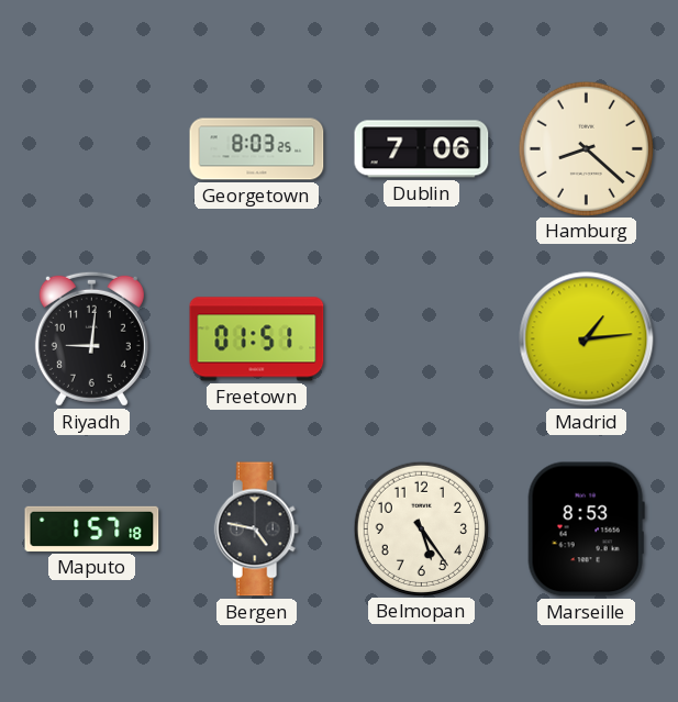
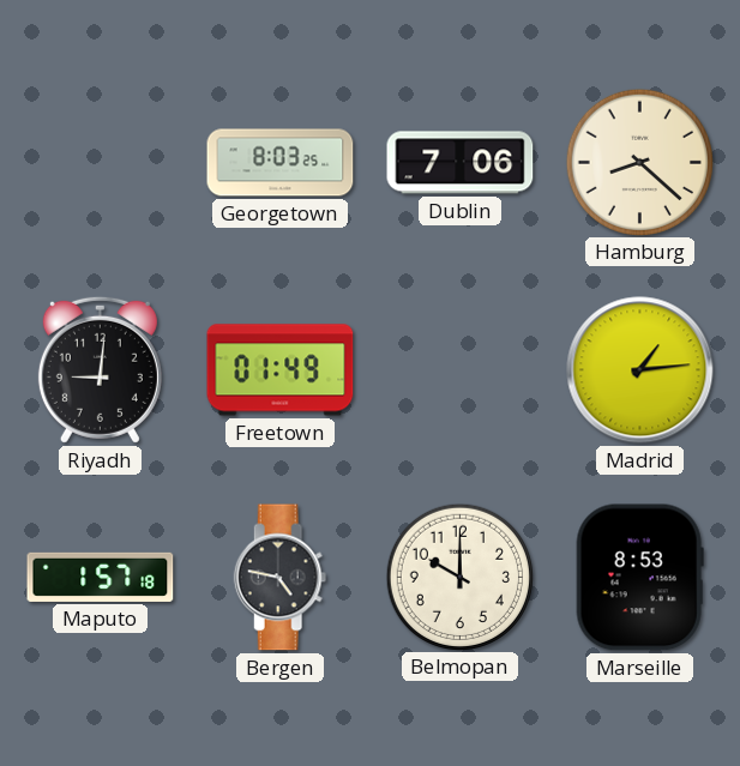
Freetown: 01:51 -> 01:49
Belmopan: 5:24 -> 10:00
